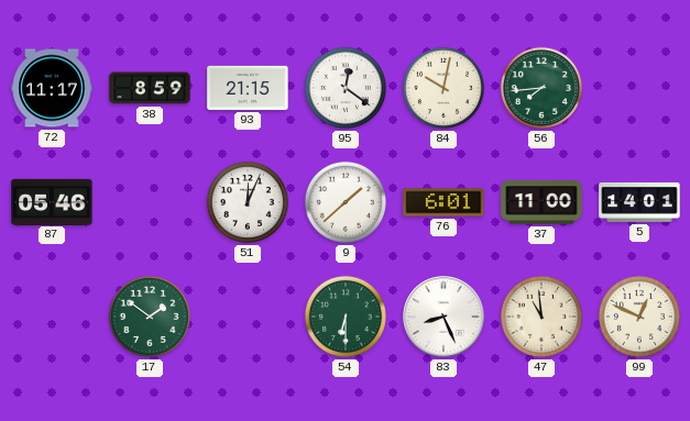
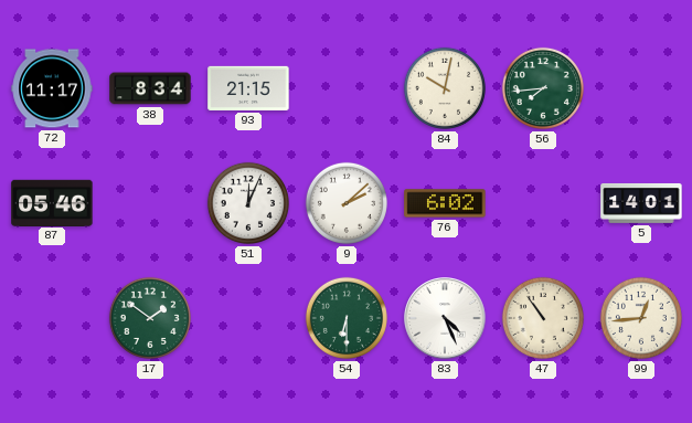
38: 8:59 -> 8:34
95: 12:21 -> none
9: 1:38 -> 2:08
76: 6:01 -> 6:02
37: 11:00 -> none
83: 8:26 -> 4:26
47: 10:59 -> 10:54
99: 12:49 -> 12:44
